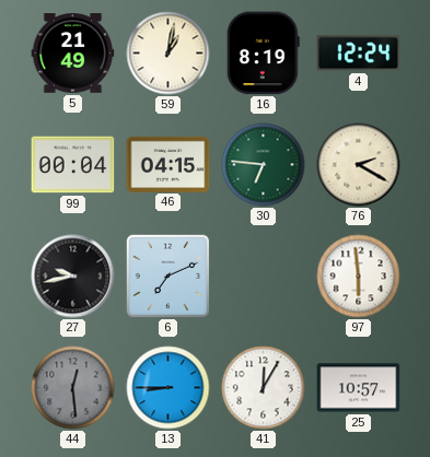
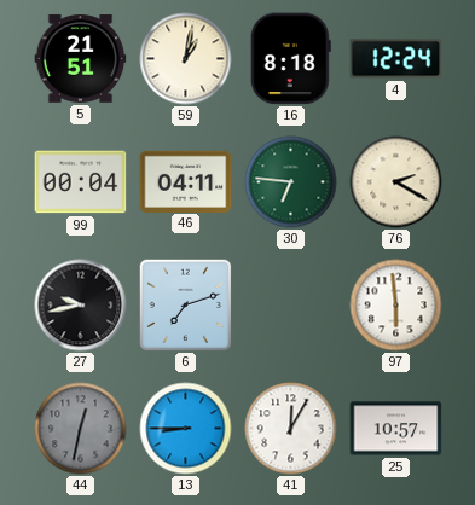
5: 21:49 -> 21:51
16: 8:19 -> 8:18
46: 04:15 -> 04:11
6: 7:11 -> 7:12
44: 12:29 -> 12:32
